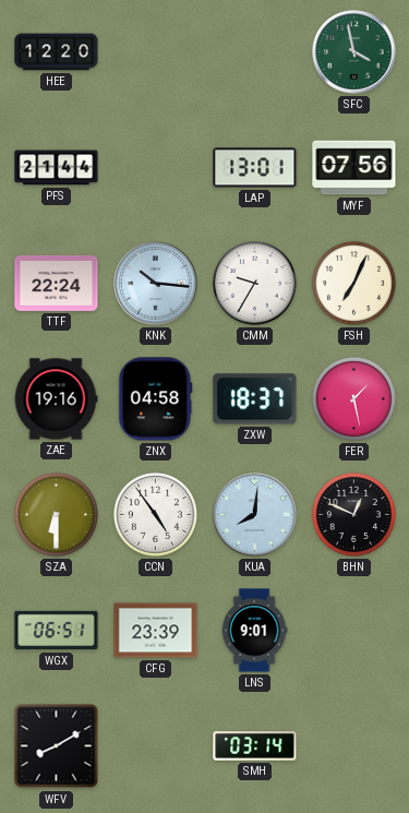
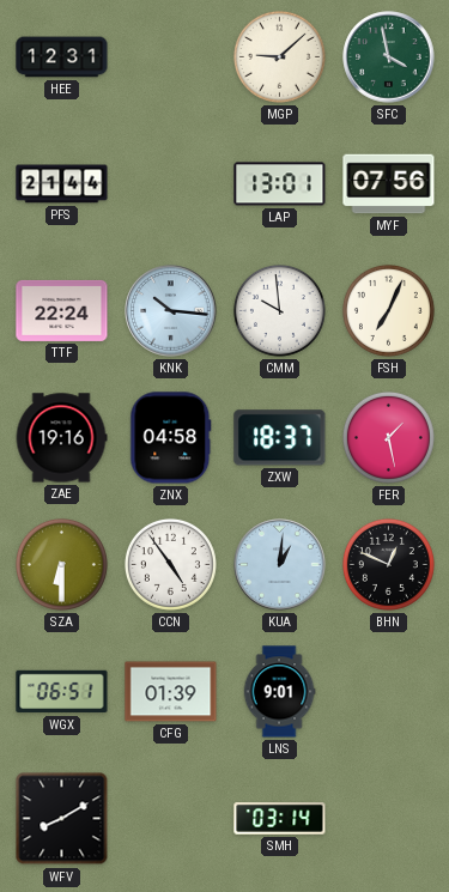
HEE: 12:20 -> 12:31
MGP: none -> 9:08
CMM: 9:35 -> 9:59
KUA: 8:01 -> 1:01
CFG: 23:39 -> 01:39
